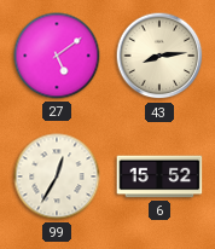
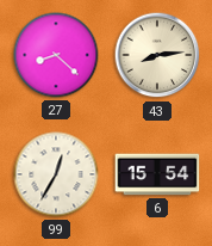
27: 5:09 -> 8:22
6: 15:52 -> 15:54
